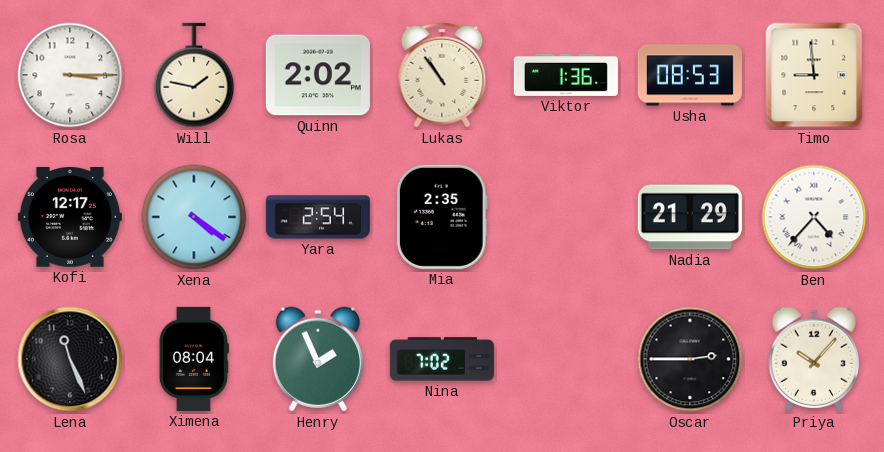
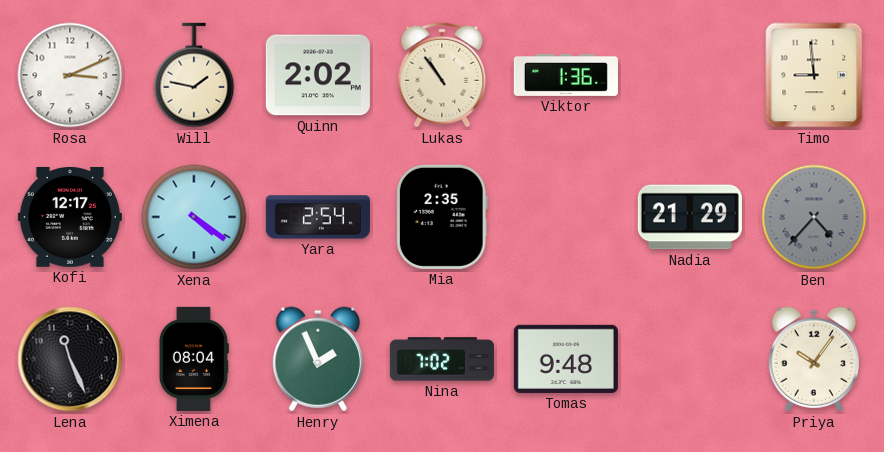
Rosa: 3:15 -> 3:11
Usha: 08:53 -> none
Ben dial: white -> grey
Tomas: none -> 9:48
Oscar: 2:45 -> none
Priya: 10:07 -> 10:06
